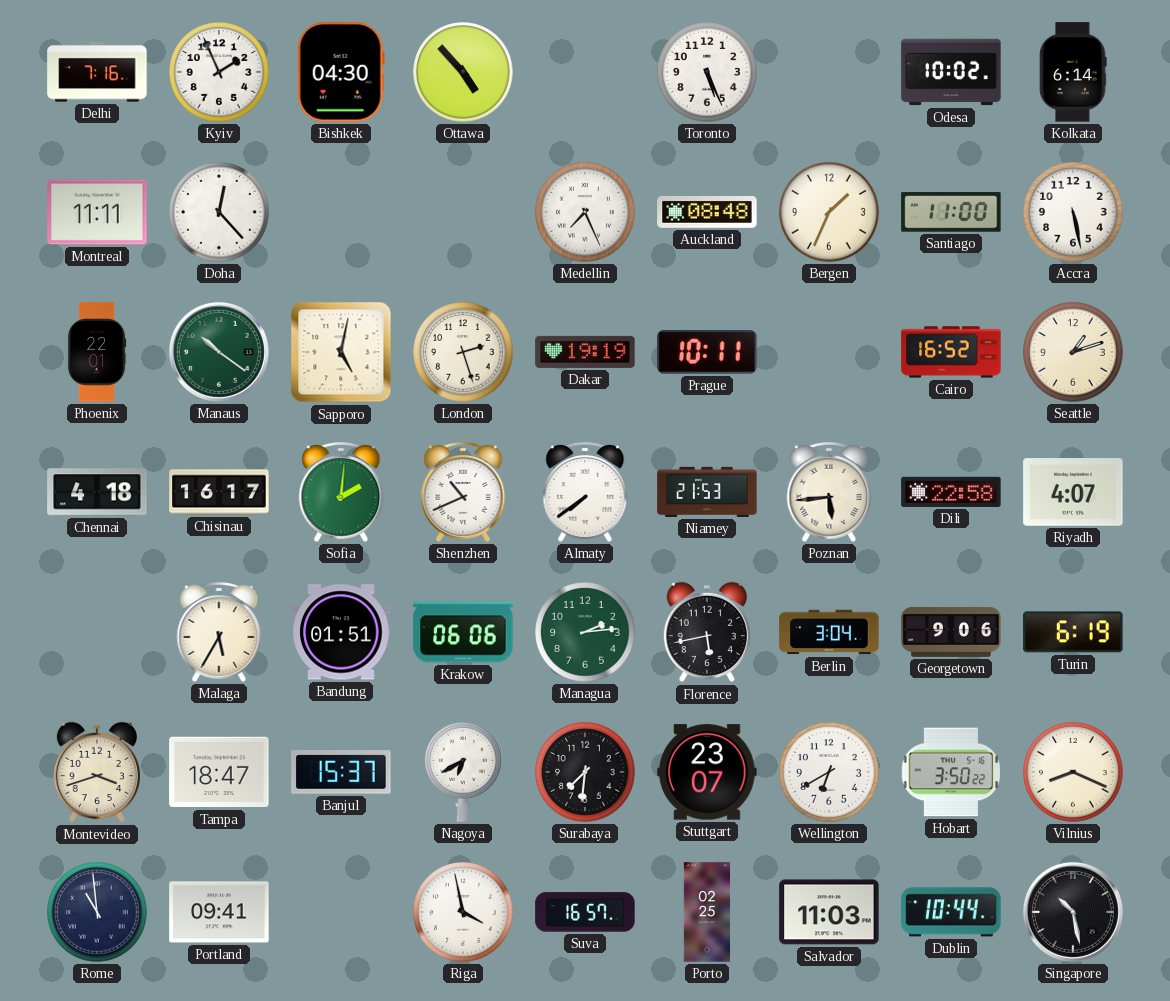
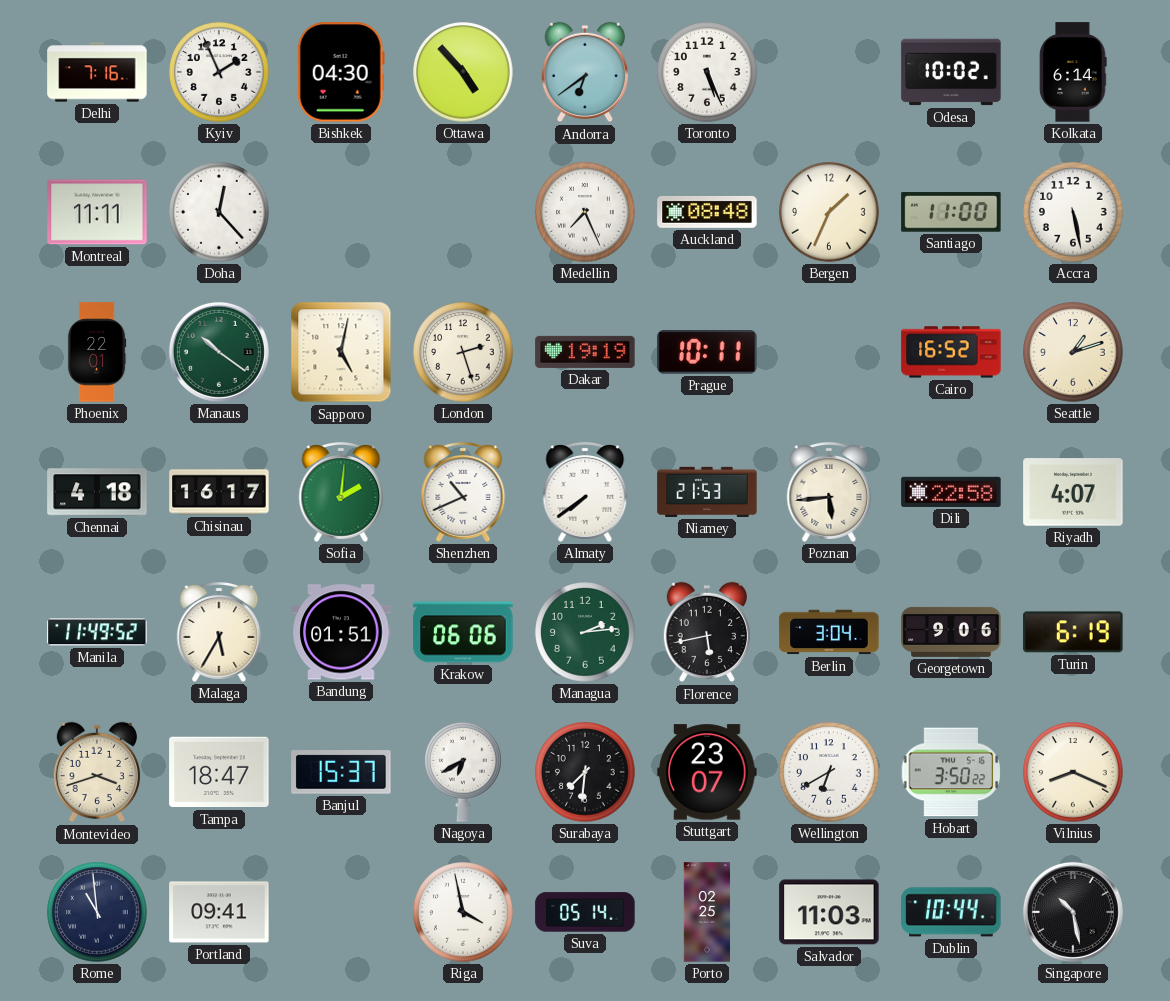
Andorra: none -> 6:39
Manila: none -> 11:49
Suva: 16:57 -> 05:14
